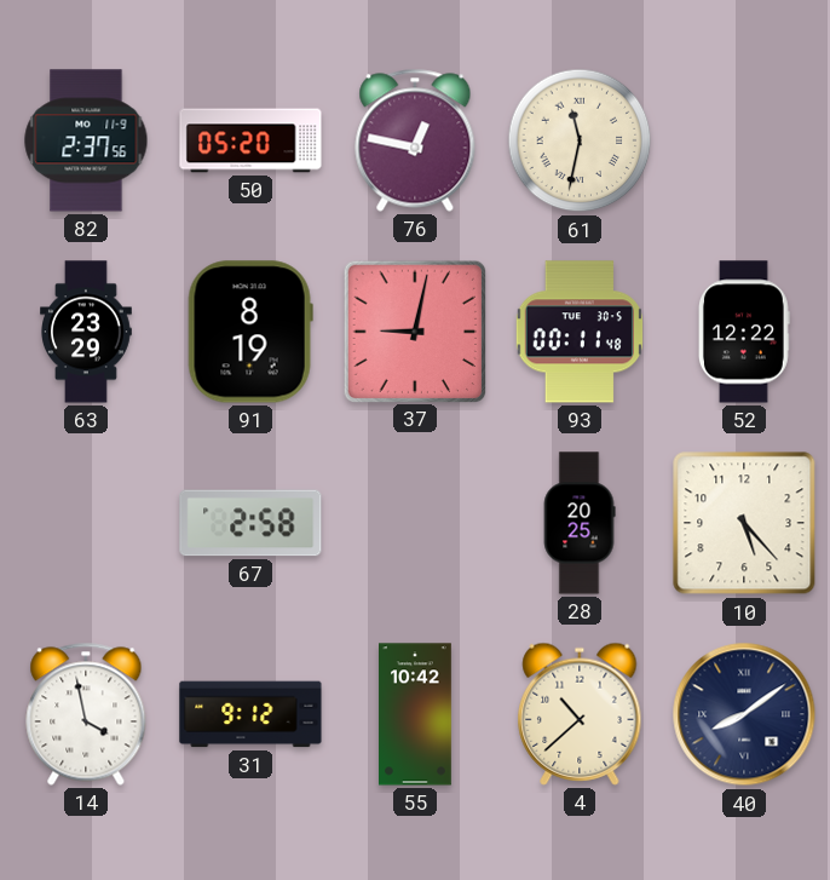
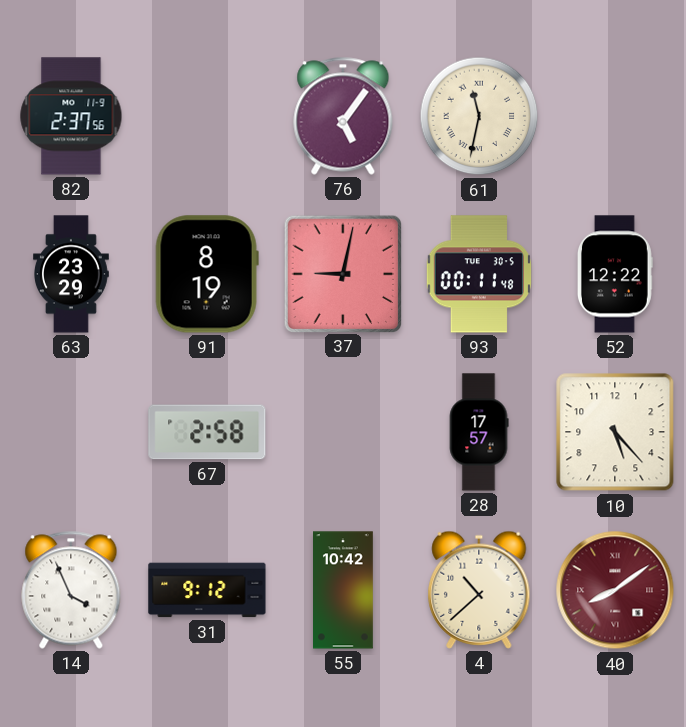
50: 05:20 -> none
76: 12:47 -> 5:06
28: 20:25 -> 17:57
14: 3:58 -> 3:56
40 dial: navy -> burgundy
